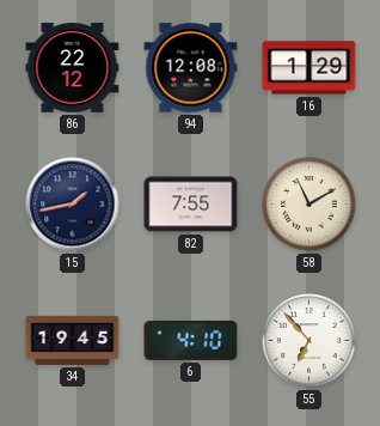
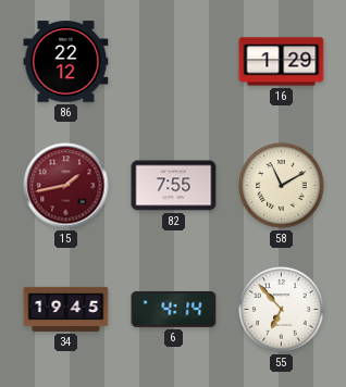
94: 12:08 -> none
15 dial: navy -> burgundy
6: 4:10 -> 4:14
